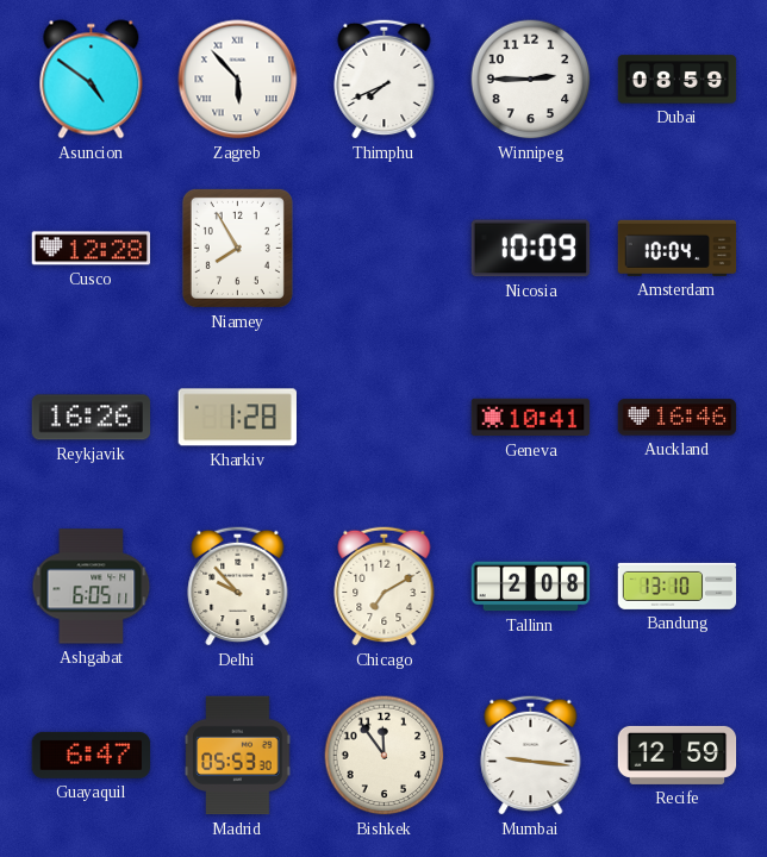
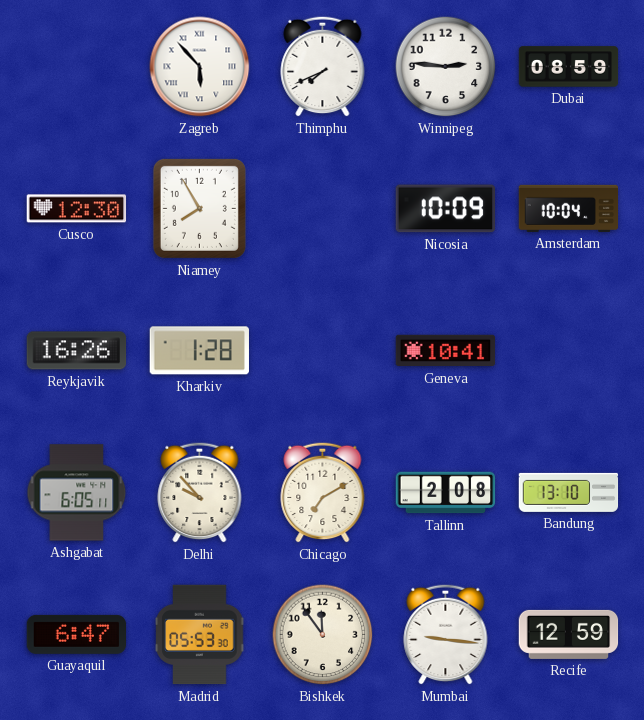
Asuncion: 4:51 -> none
Winnipeg: 2:45 -> 2:46
Cusco: 12:28 -> 12:30
Auckland: 16:46 -> none
